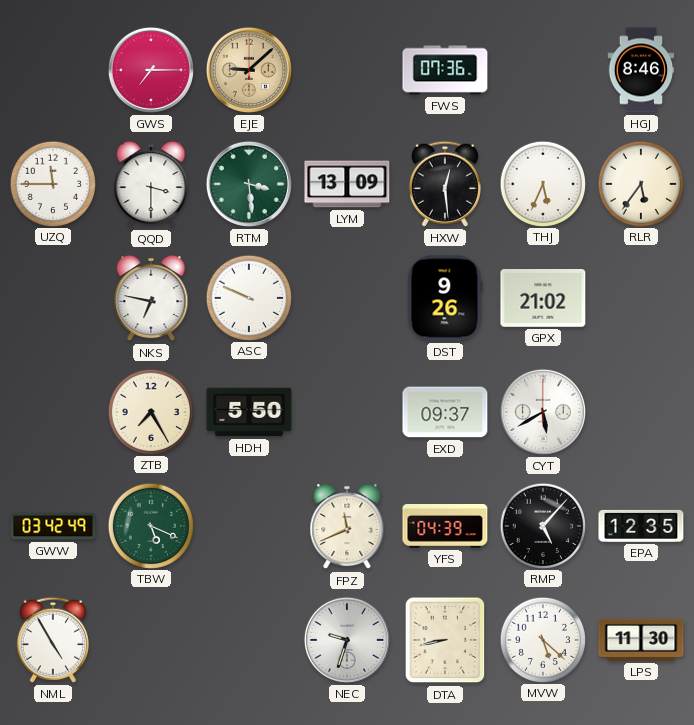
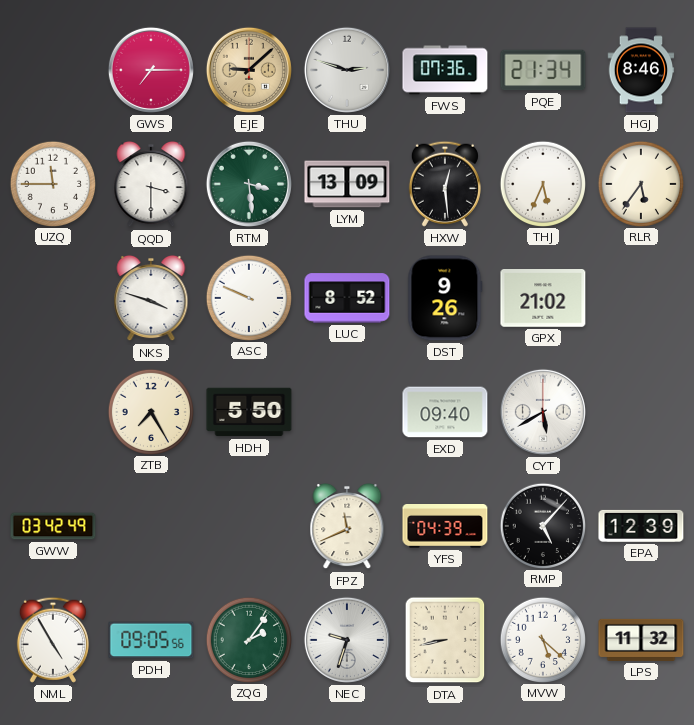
THU: none -> 2:48
PQE: none -> 21:34
NKS: 6:47 -> 3:48
LUC: none -> 8:52
EXD: 09:37 -> 09:40
TBW: 5:19 -> none
EPA: 12:35 -> 12:39
PDH: none -> 09:05
ZQG: none -> 2:06
LPS: 11:30 -> 11:32
